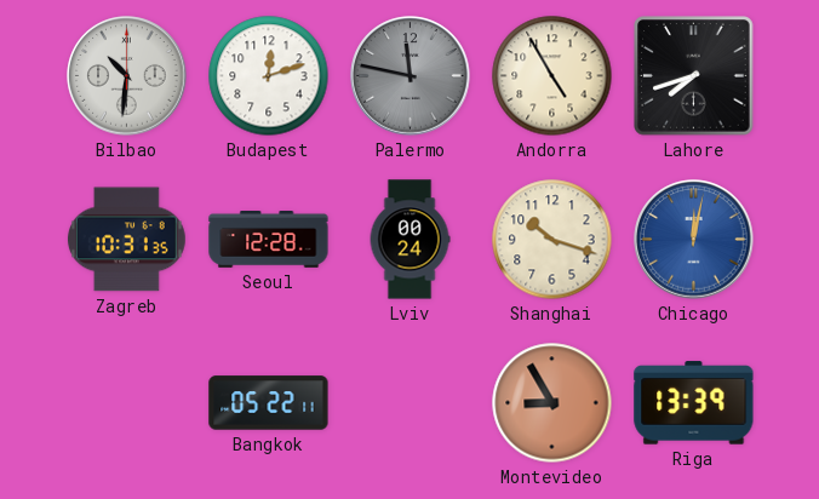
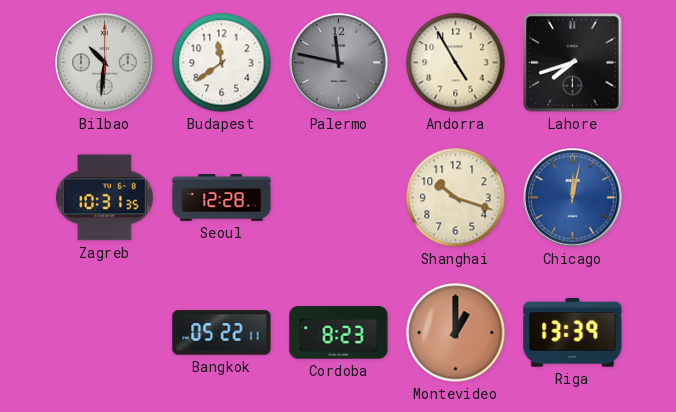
Budapest: 12:12 -> 11:39
Lviv: 00:24 -> none
Cordoba: none -> 8:23
Montevideo: 8:55 -> 1:00
